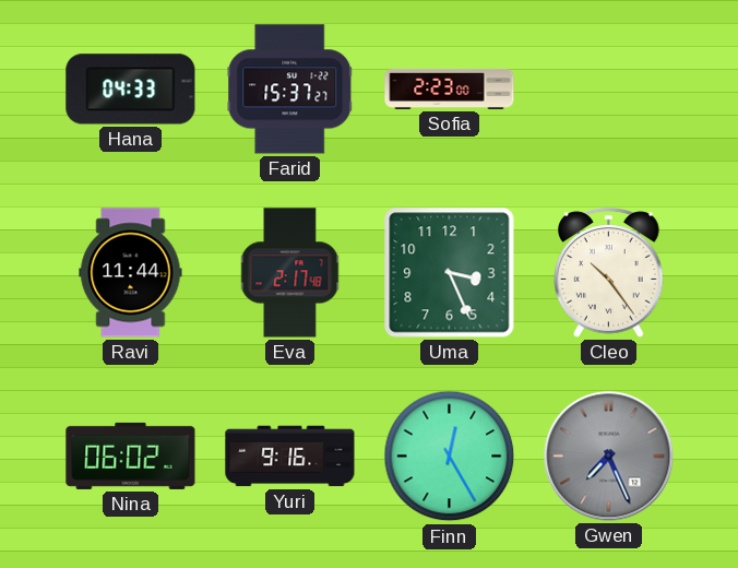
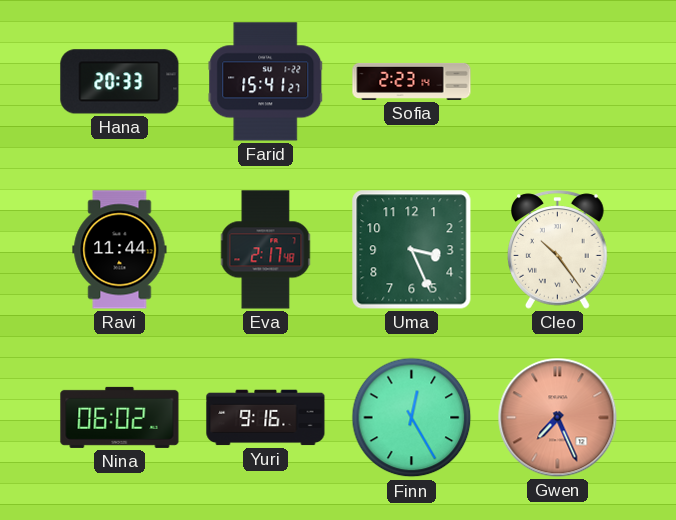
Hana: 04:33 -> 20:33
Farid: 15:37 -> 15:41
Sofia: 2:23:00 -> 2:23:14
Gwen dial: grey -> salmon
